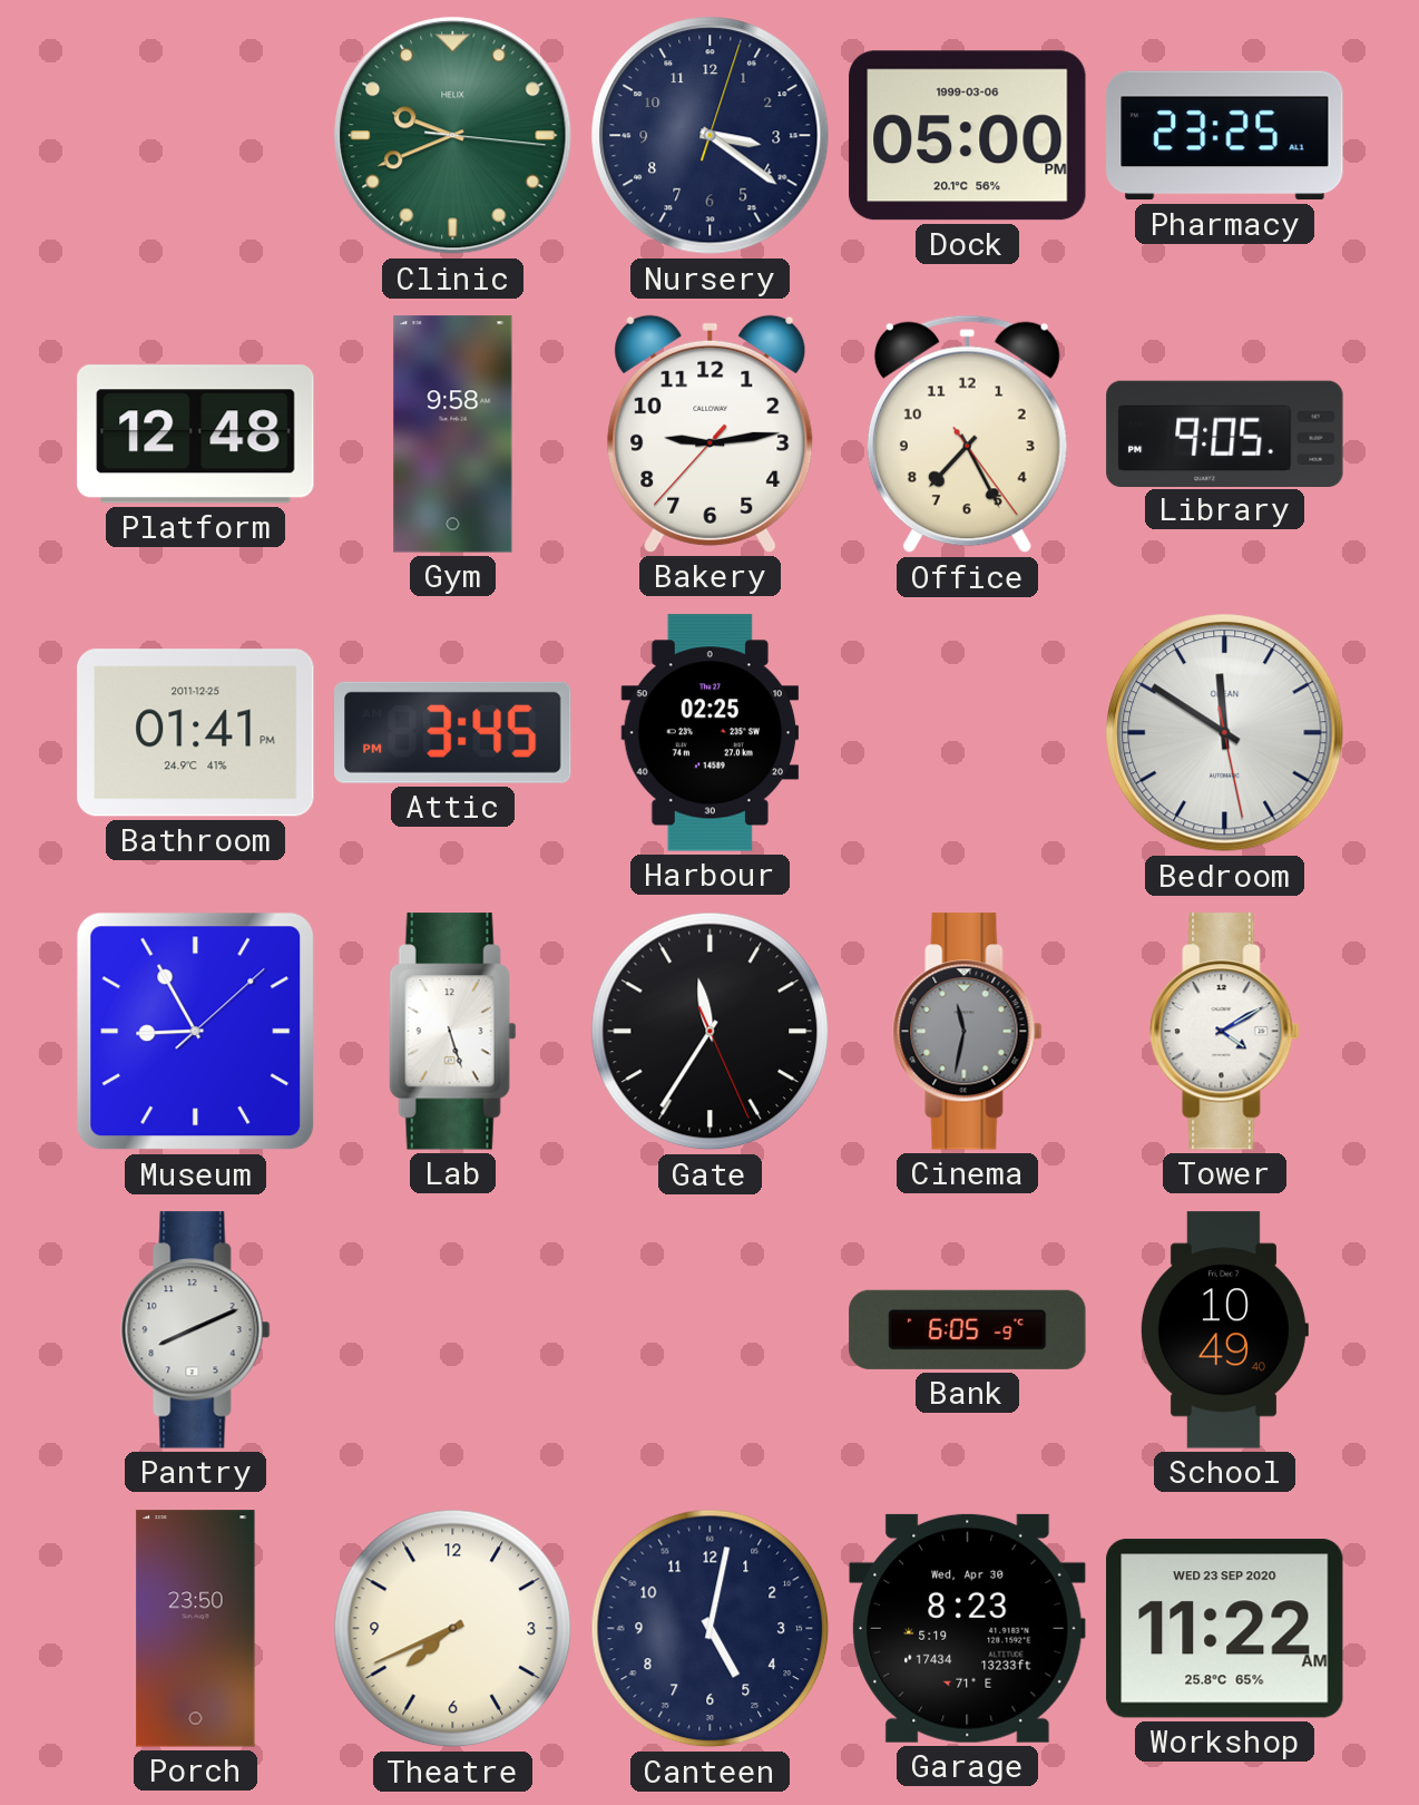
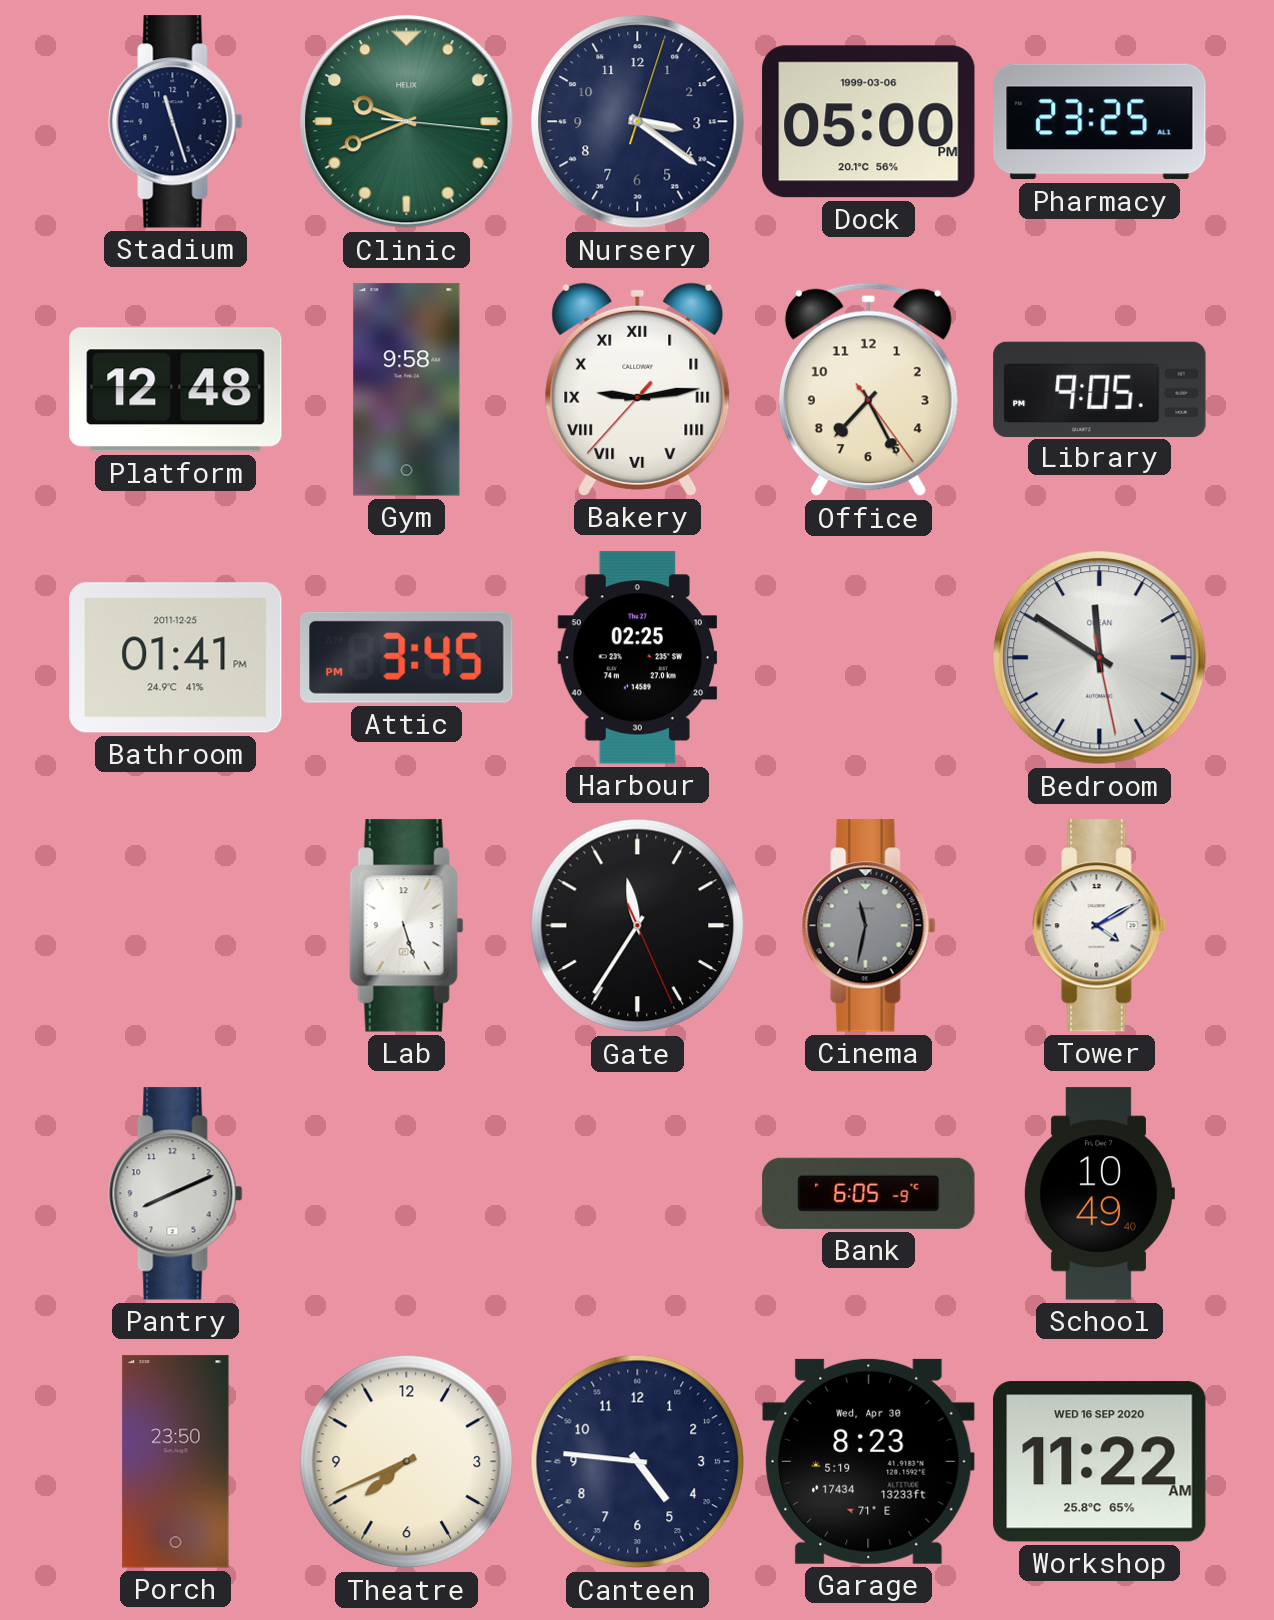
Stadium: none -> 11:27
Bakery numerals: Arabic -> Roman
Museum: 8:55 -> none
Canteen: 5:02 -> 4:46
Workshop date: WED 23 SEP 2020 -> WED 16 SEP 2020
